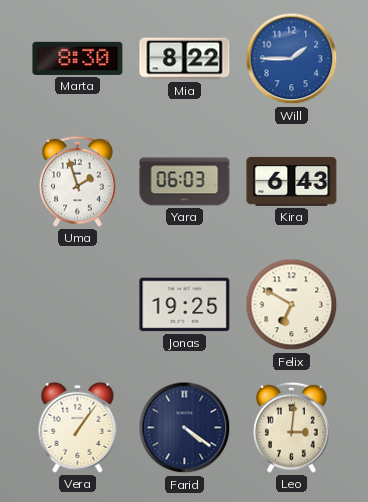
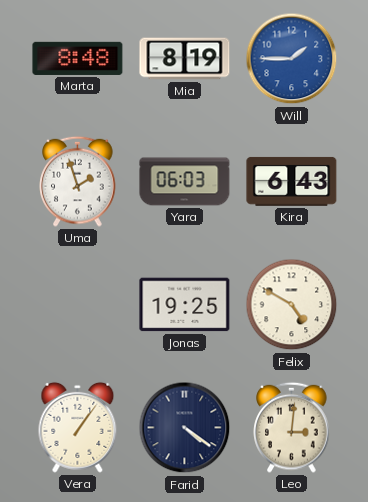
Marta: 8:30 -> 8:48
Mia: 8:22 -> 8:19
Felix: 6:50 -> 4:50
